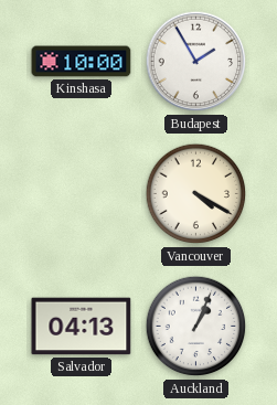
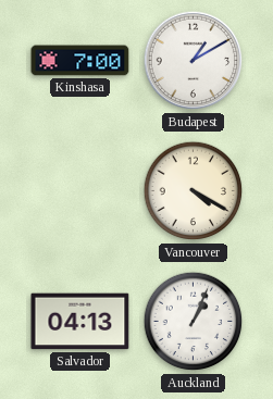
Kinshasa: 10:00 -> 7:00
Budapest: 1:55 -> 1:10
